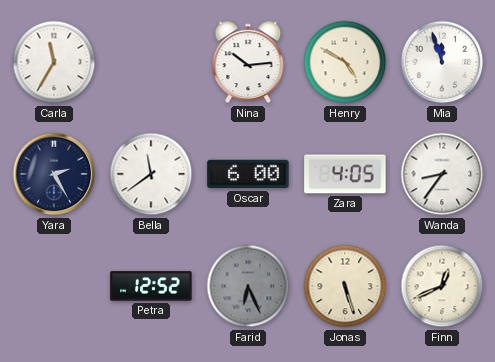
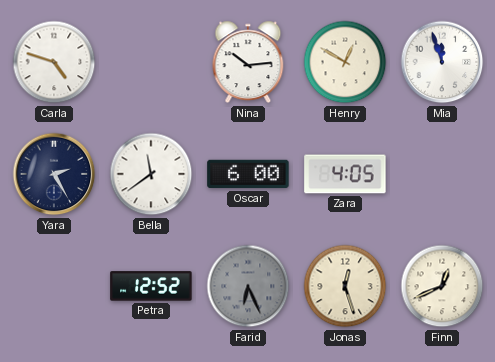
Carla: 11:35 -> 4:48
Henry: 4:50 -> 12:50
Wanda: 8:36 -> none
Jonas: 5:27 -> 12:27
